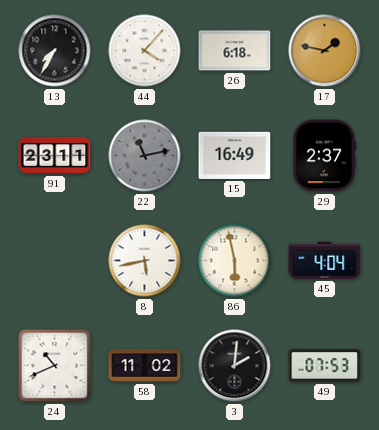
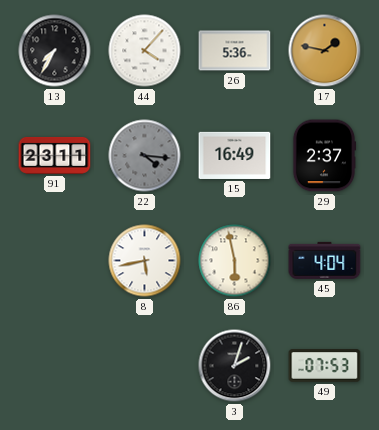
26: 6:18 -> 5:36
22: 11:13 -> 4:16
24: 10:41 -> none
58: 11:02 -> none
3: 2:01 -> 2:03
